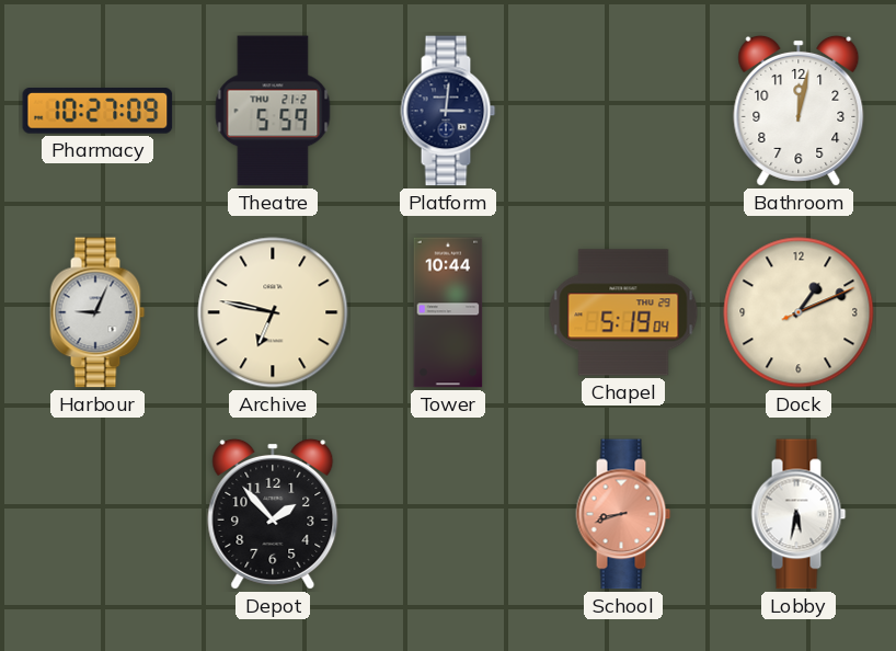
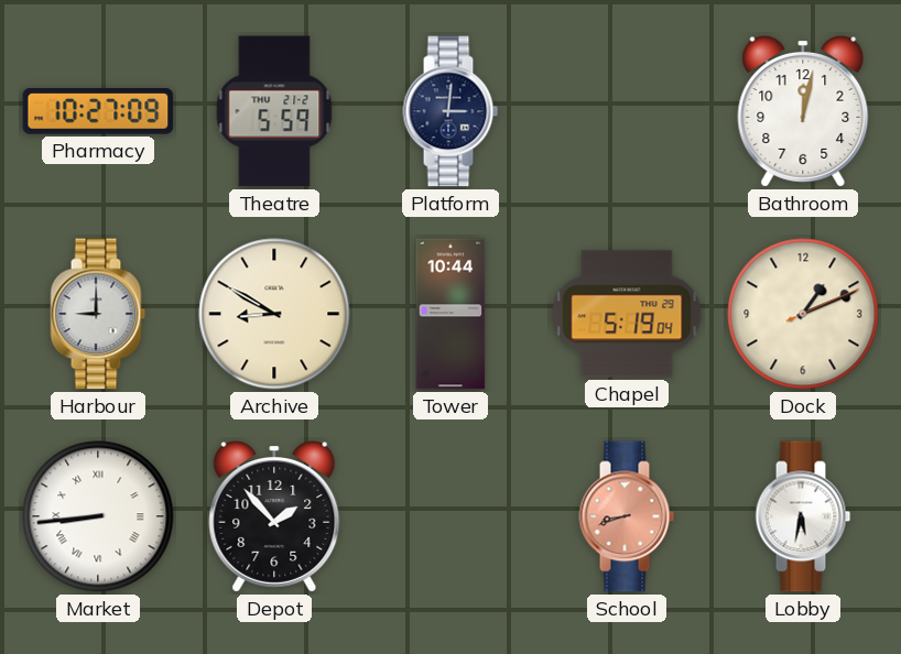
Harbour: 9:04 -> 9:00
Archive: 6:47 -> 8:50
Market: none -> 8:44
